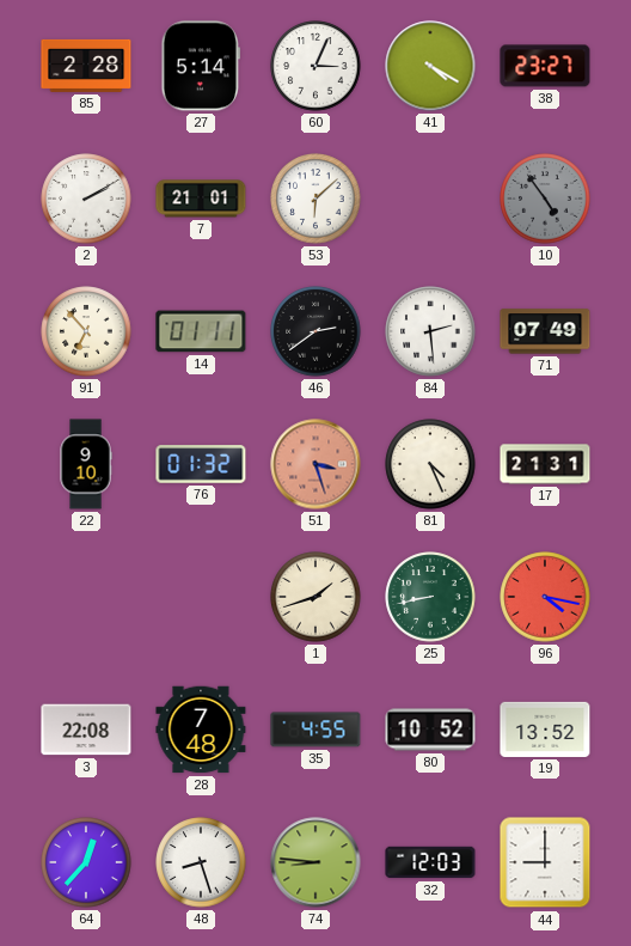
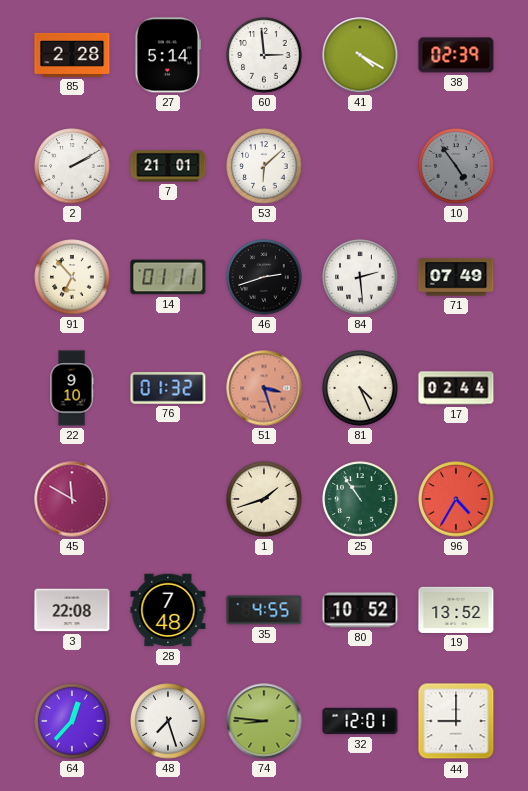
60: 3:04 -> 2:59
38: 23:27 -> 02:39
46: 2:39 -> 2:42
17: 21:31 -> 02:44
45: none -> 11:50
25: 8:43 -> 10:54
96: 4:17 -> 4:35
48: 8:27 -> 7:27
32: 12:03 -> 12:01
